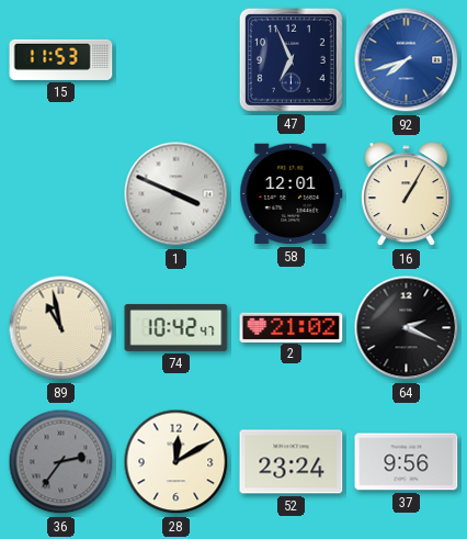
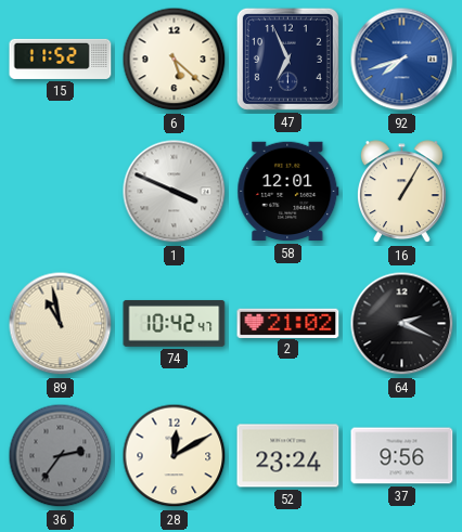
15: 11:53 -> 11:52
6: none -> 5:22
